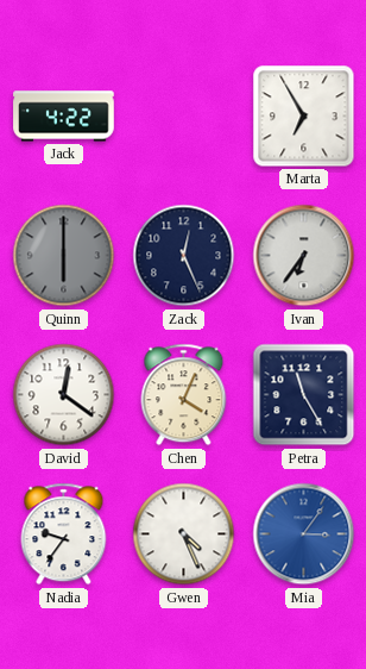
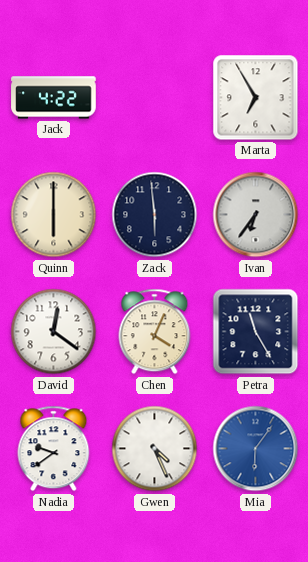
Quinn dial: grey -> cream
Zack: 12:26 -> 5:59
Nadia: 9:36 -> 9:39
Mia: 3:06 -> 6:06
